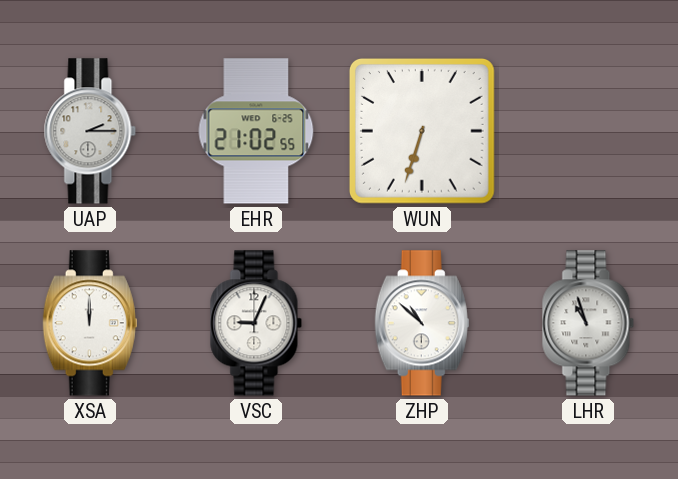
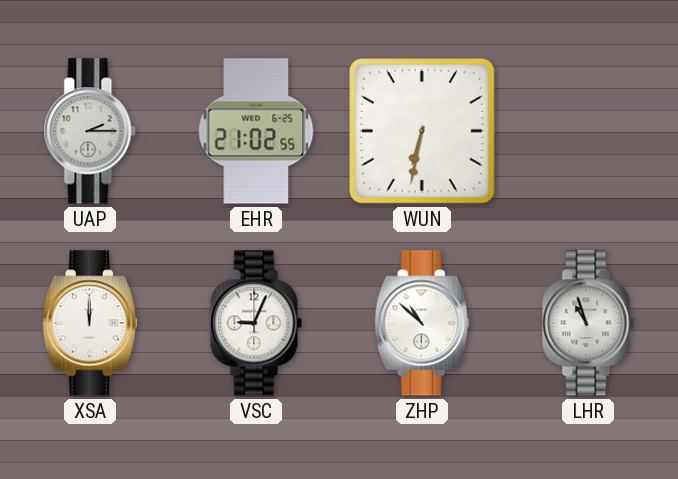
WUN: 6:33 -> 6:32
